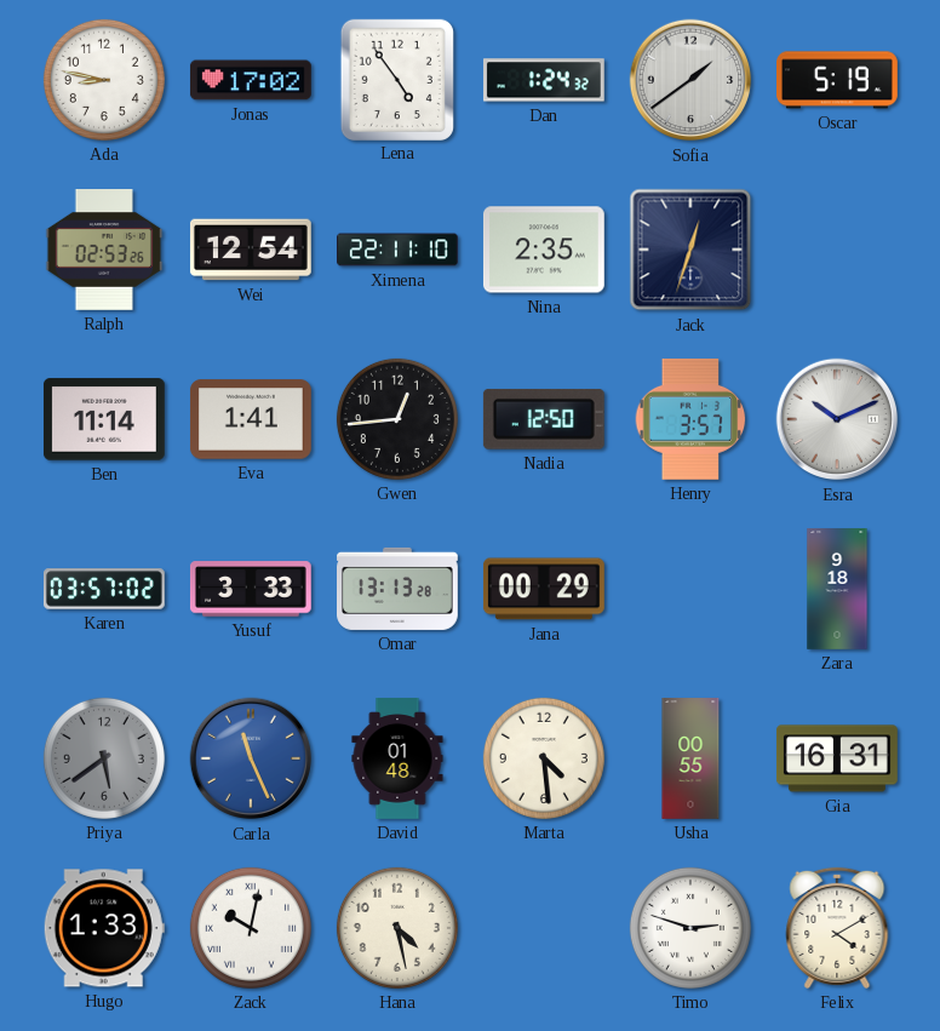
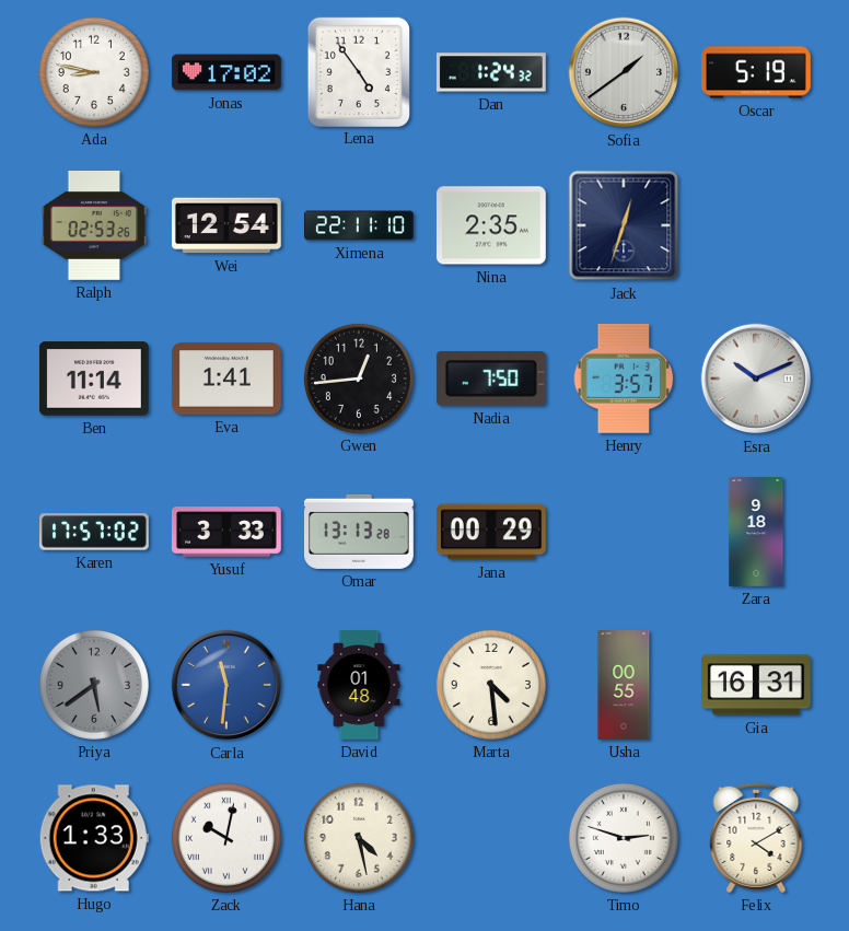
Nadia: 12:50 -> 7:50
Karen: 03:57 -> 17:57
Carla: 11:26 -> 11:31
